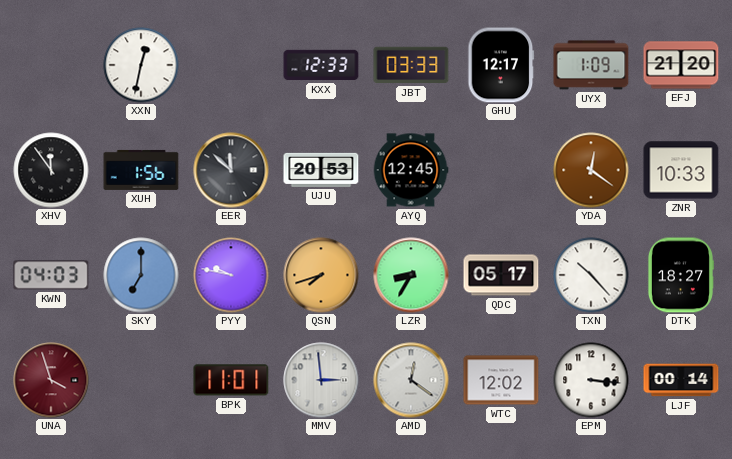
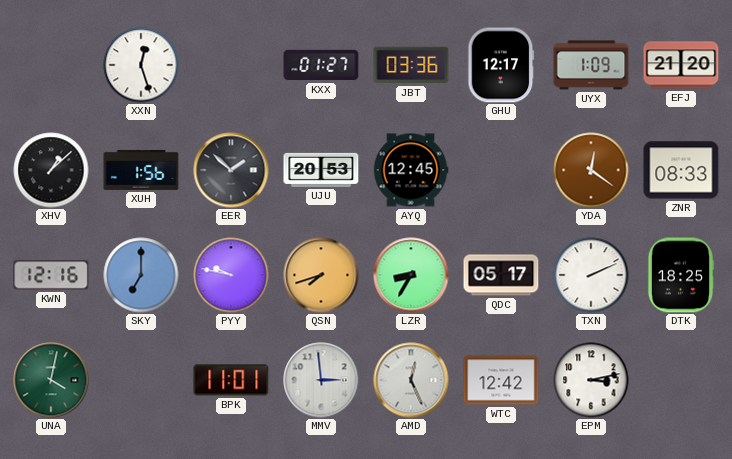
XXN: 12:32 -> 12:27
KXX: 12:33 -> 01:27
JBT: 03:33 -> 03:36
XHV: 11:54 -> 1:08
EER: 11:52 -> 1:52
ZNR: 10:33 -> 08:33
KWN: 04:03 -> 12:16
TXN: 10:23 -> 2:11
DTK: 18:27 -> 18:25
UNA: 3:57 -> 4:02
UNA dial: burgundy -> green
AMD: 12:21 -> 12:26
WTC: 12:02 -> 12:42
EPM: 3:16 -> 3:13
LJF: 00:14 -> none
